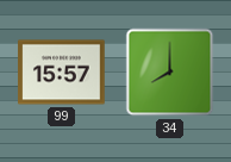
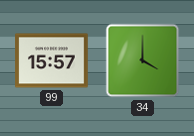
34: 8:00 -> 4:00
